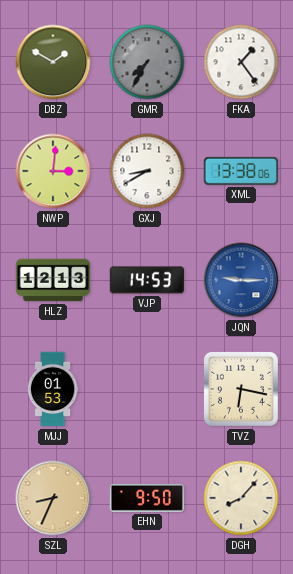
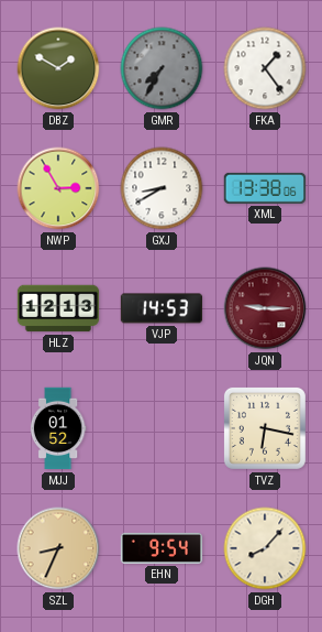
NWP: 3:01 -> 2:55
JQN dial: blue -> burgundy
MJJ: 01:53 -> 01:52
EHN: 9:50 -> 9:54
